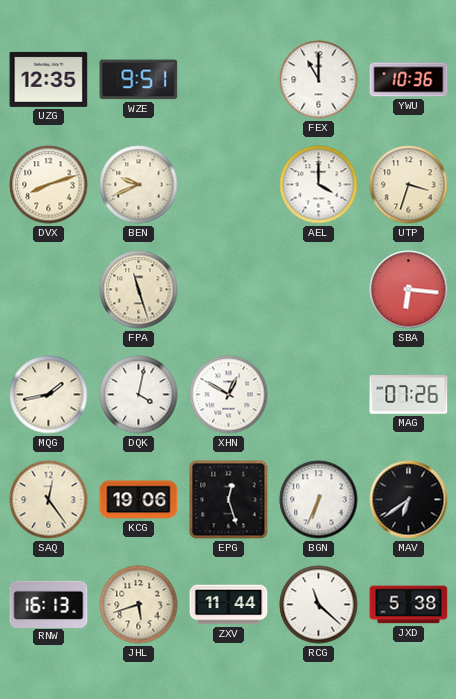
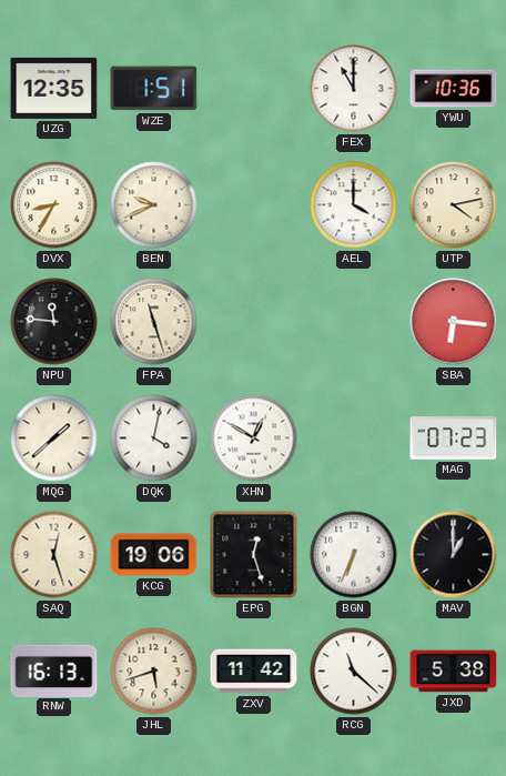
WZE: 9:51 -> 1:51
DVX: 8:12 -> 8:35
UTP: 3:33 -> 4:13
NPU: none -> 11:46
MQG: 1:43 -> 1:38
MAG: 07:26 -> 07:23
SAQ: 12:24 -> 12:27
MAV: 6:39 -> 1:00
ZXV: 11:44 -> 11:42
